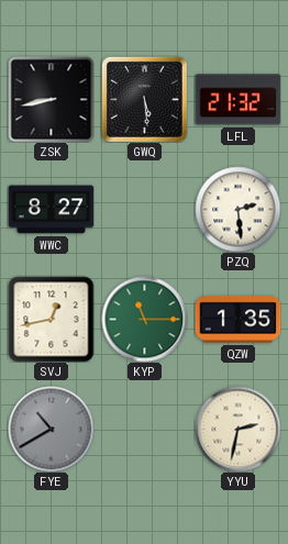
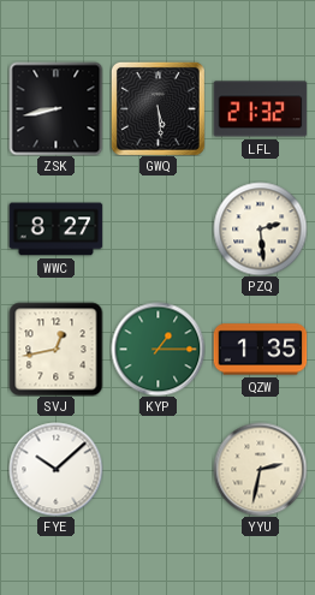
KYP: 11:15 -> 1:15
FYE: 10:40 -> 10:08
FYE dial: grey -> white
